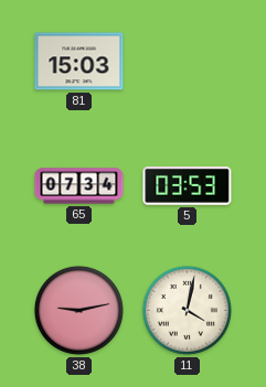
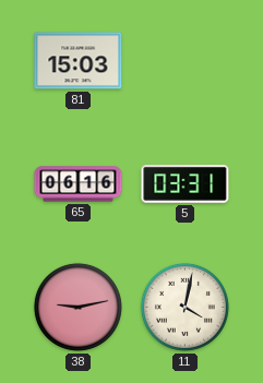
65: 07:34 -> 06:16
5: 03:53 -> 03:31
